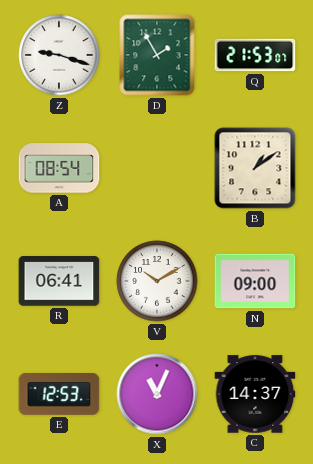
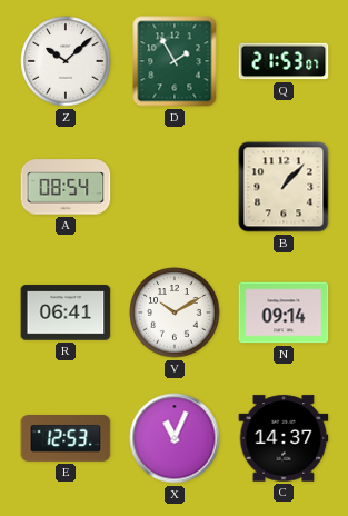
Z: 9:18 -> 10:08
B: 1:09 -> 1:07
N: 09:00 -> 09:14
